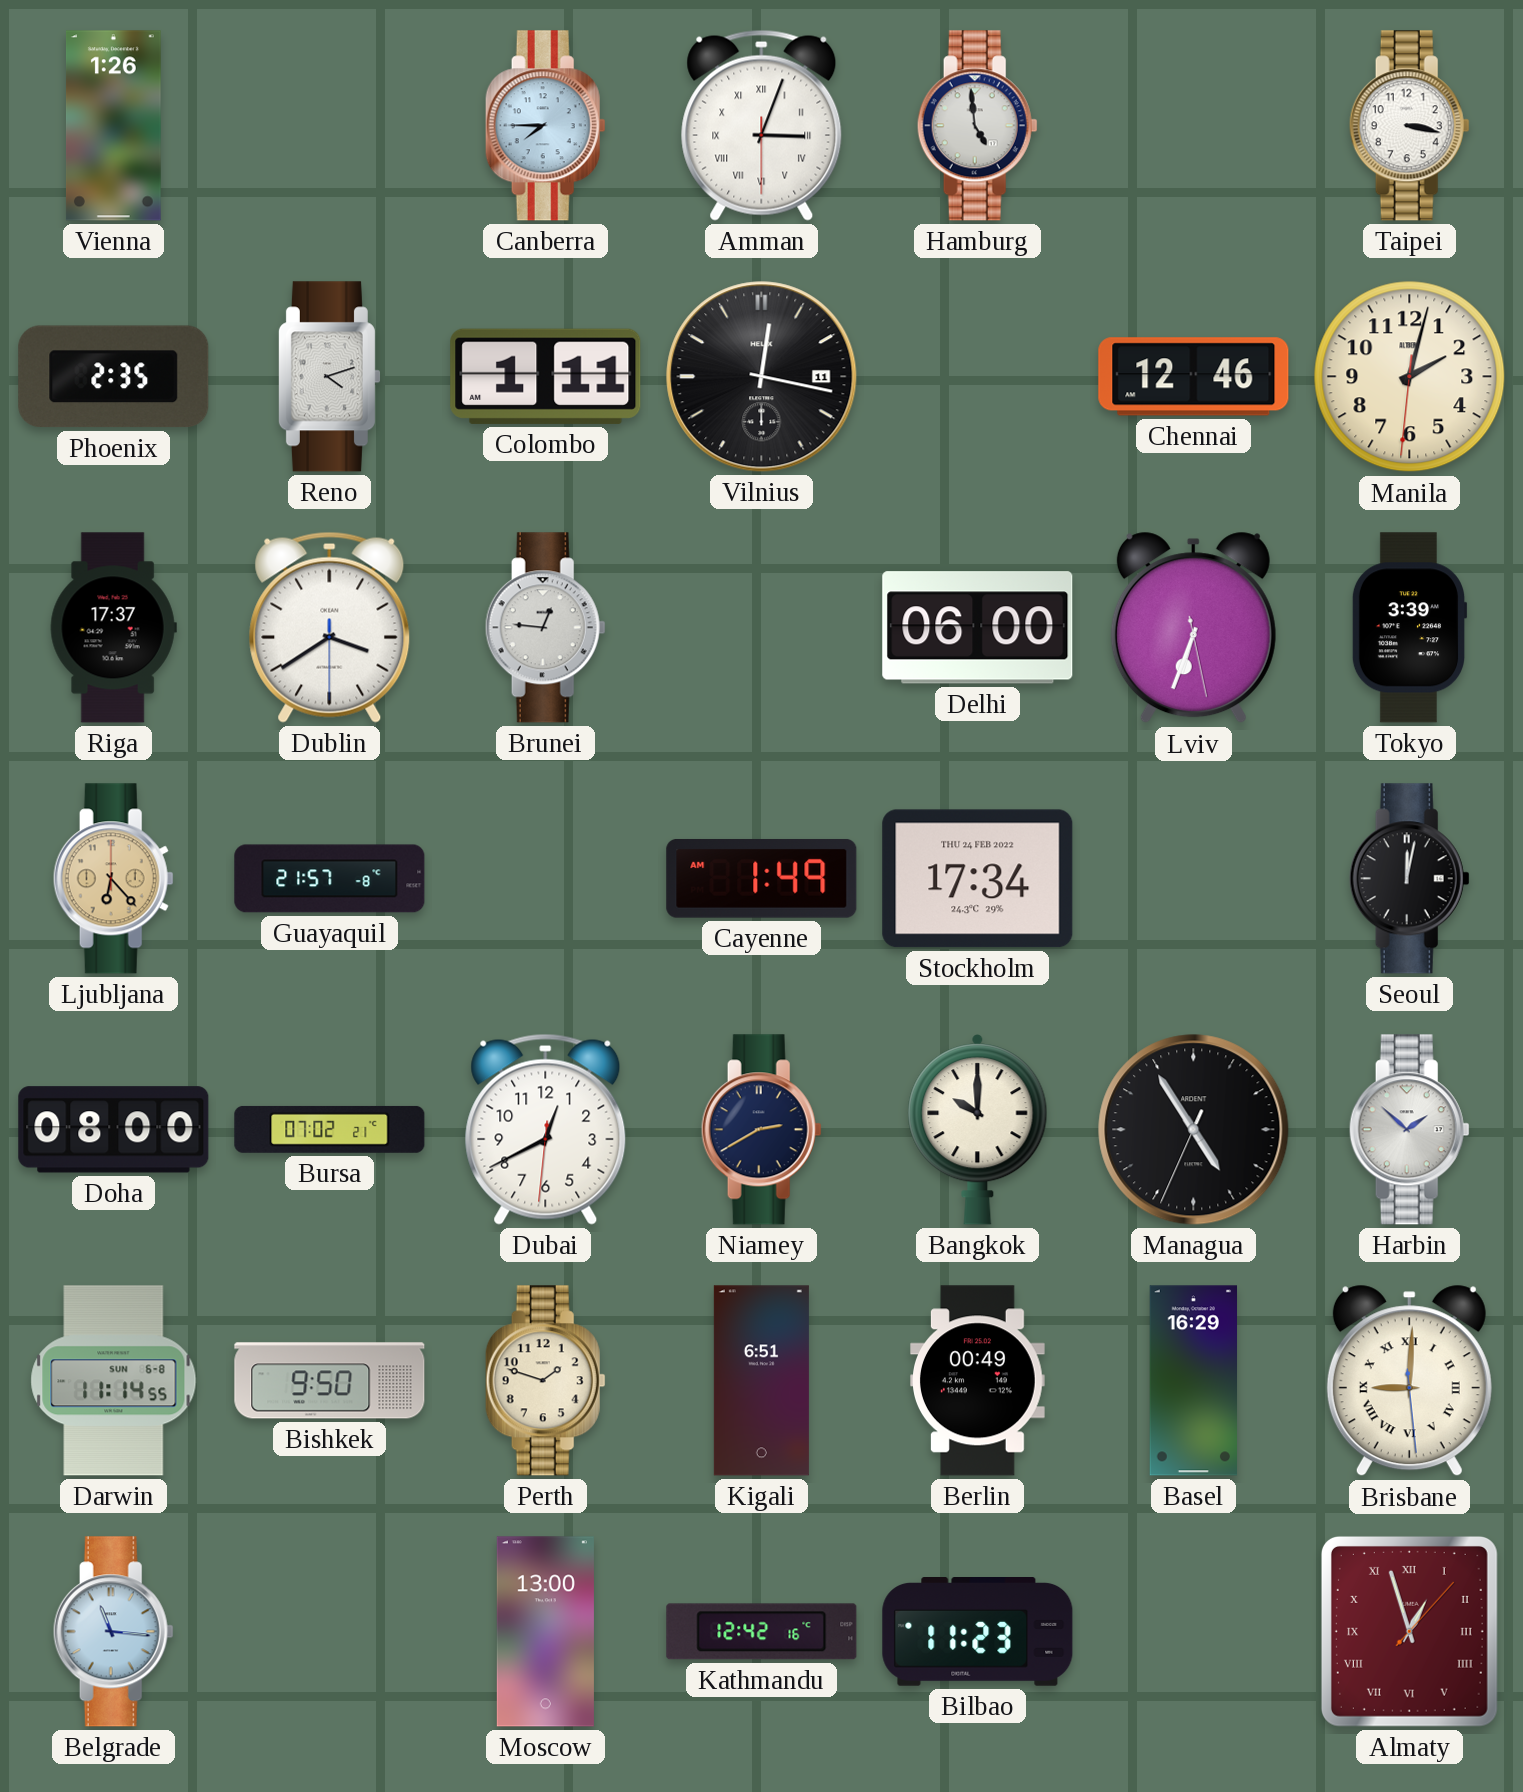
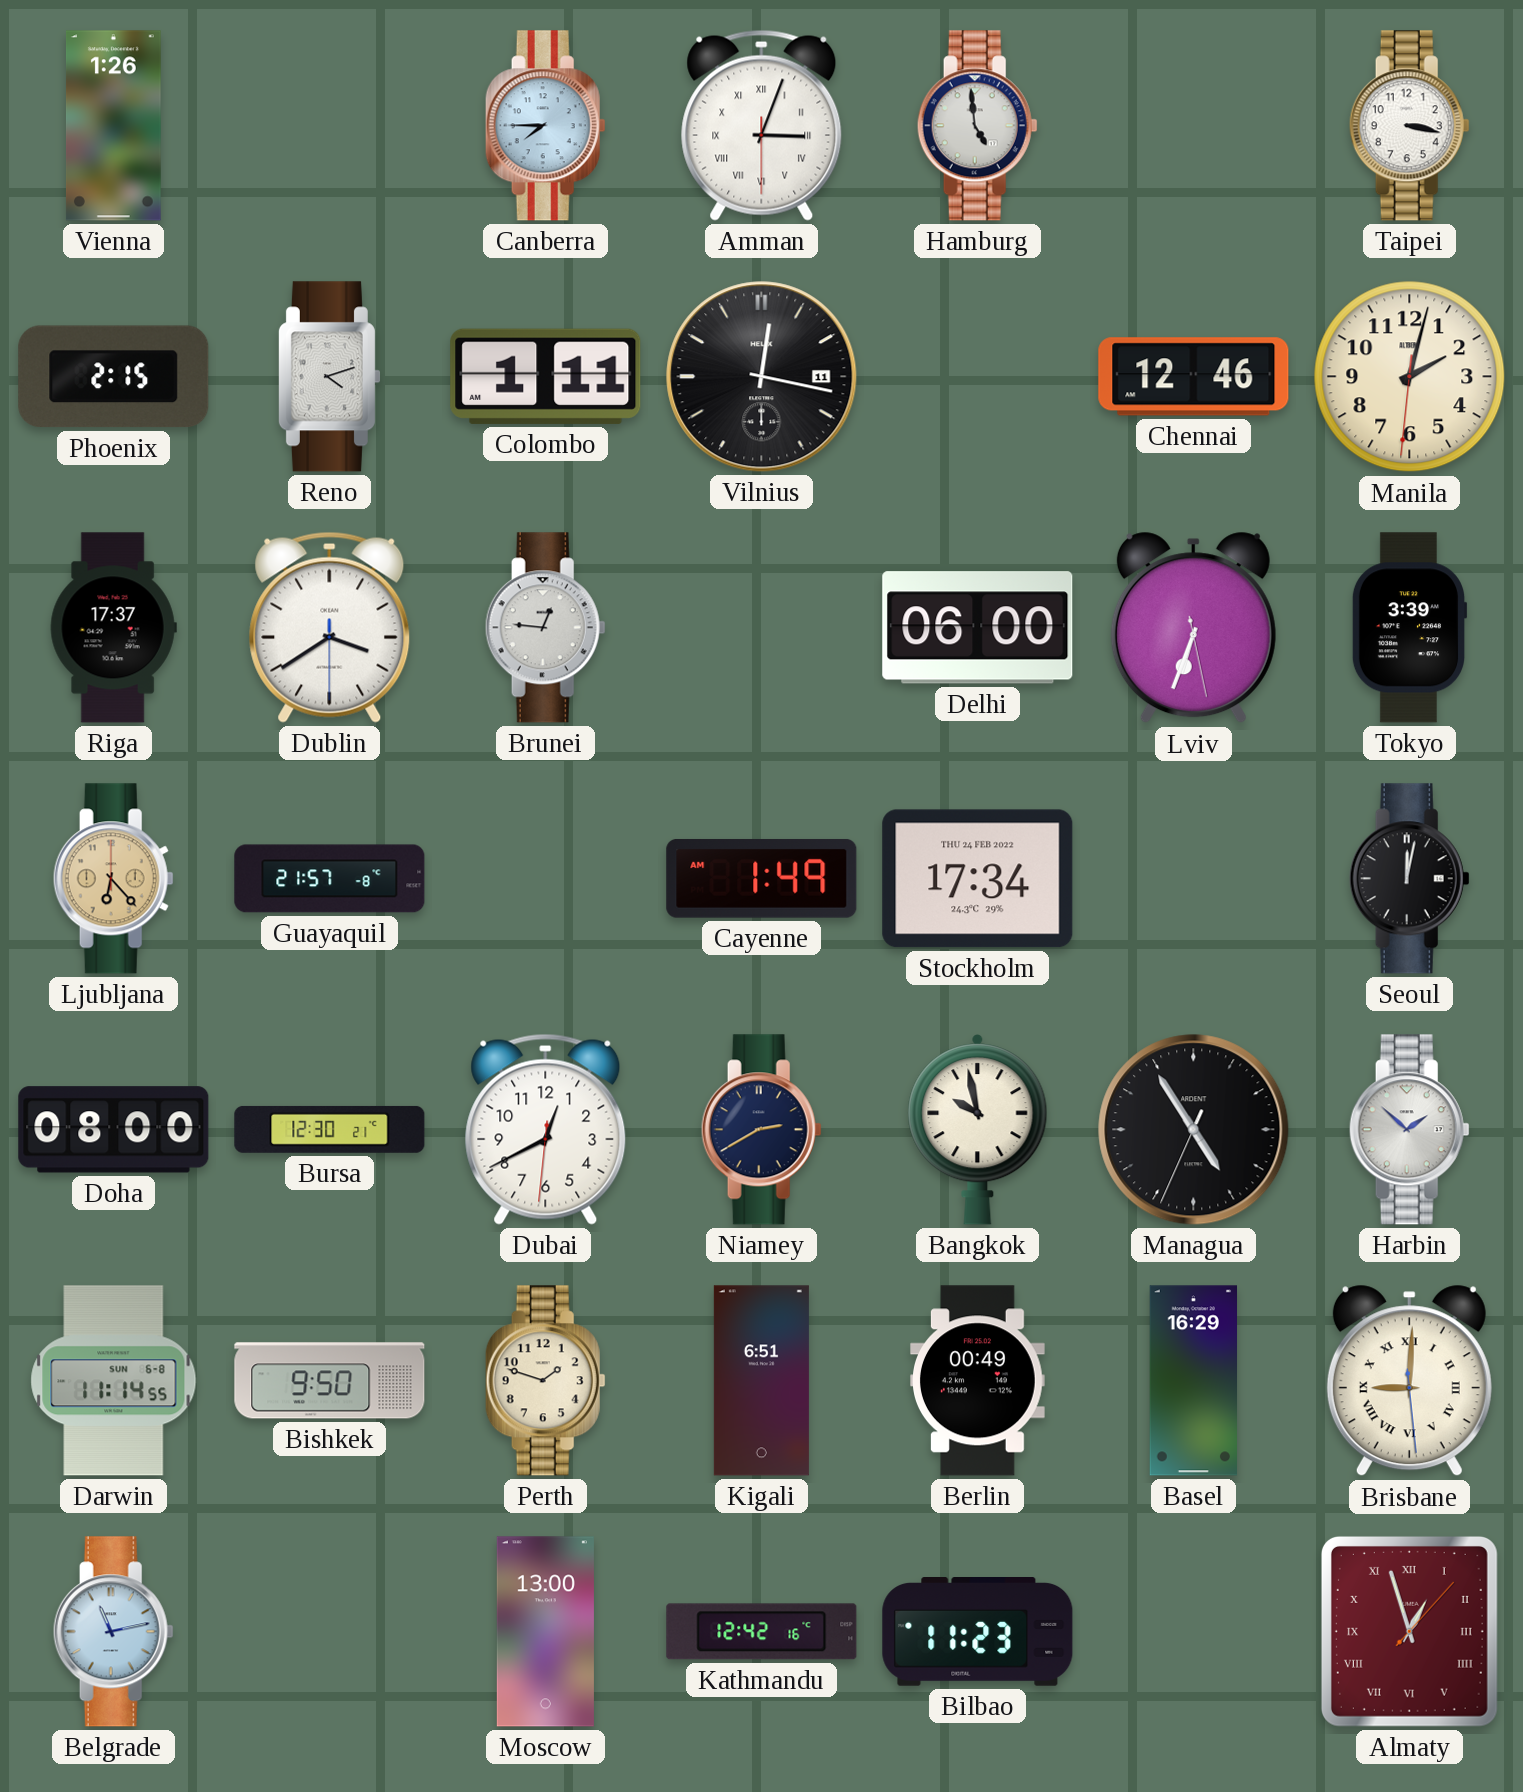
Phoenix: 2:35 -> 2:15
Bursa: 07:02 -> 12:30
Bangkok: 10:00 -> 9:58
Belgrade: 11:16 -> 11:13
